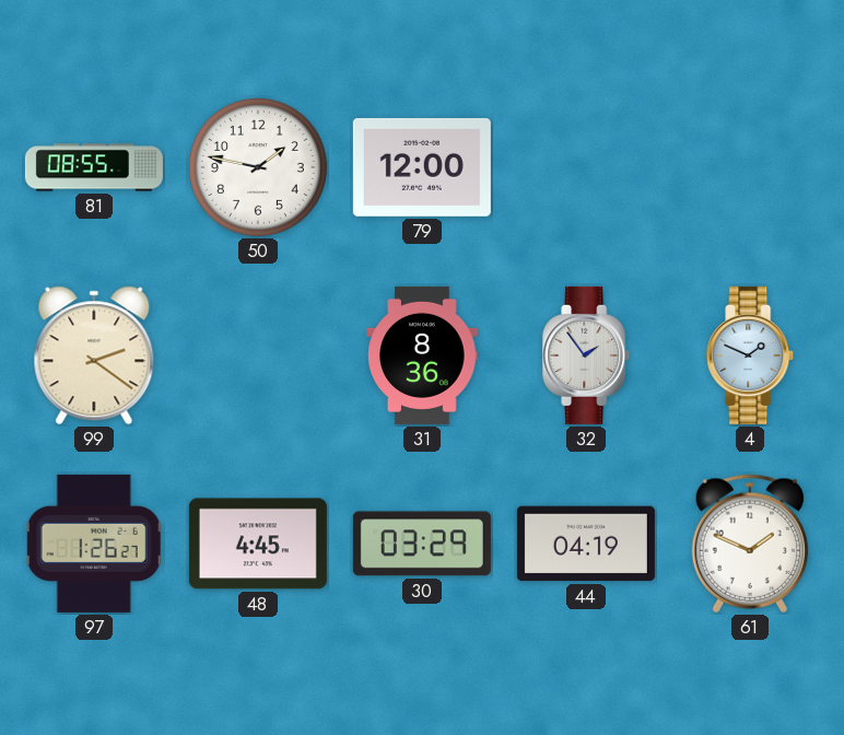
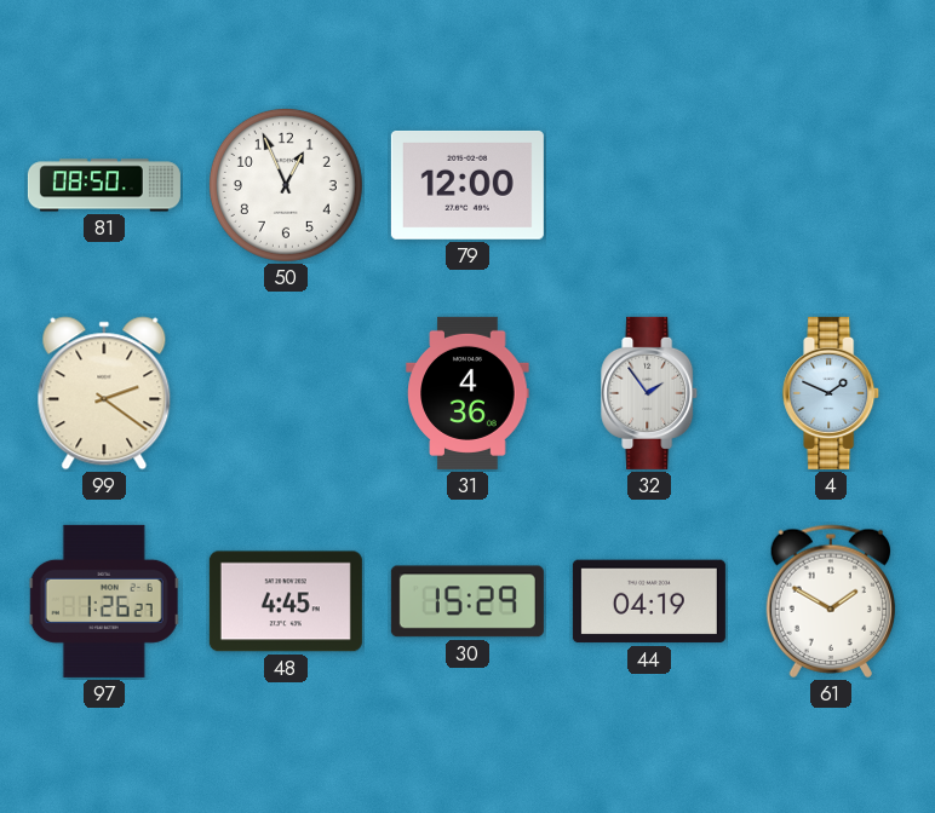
81: 08:55 -> 08:50
50: 1:47 -> 12:56
31: 8:36 -> 4:36
30: 03:29 -> 15:29
61: 1:49 -> 1:50
